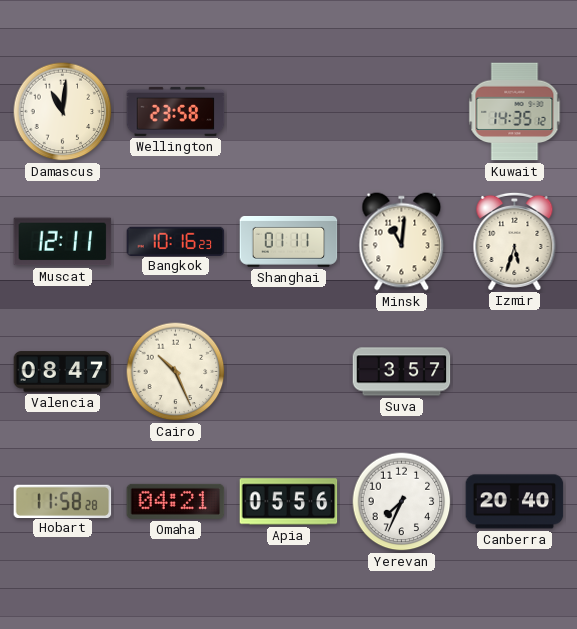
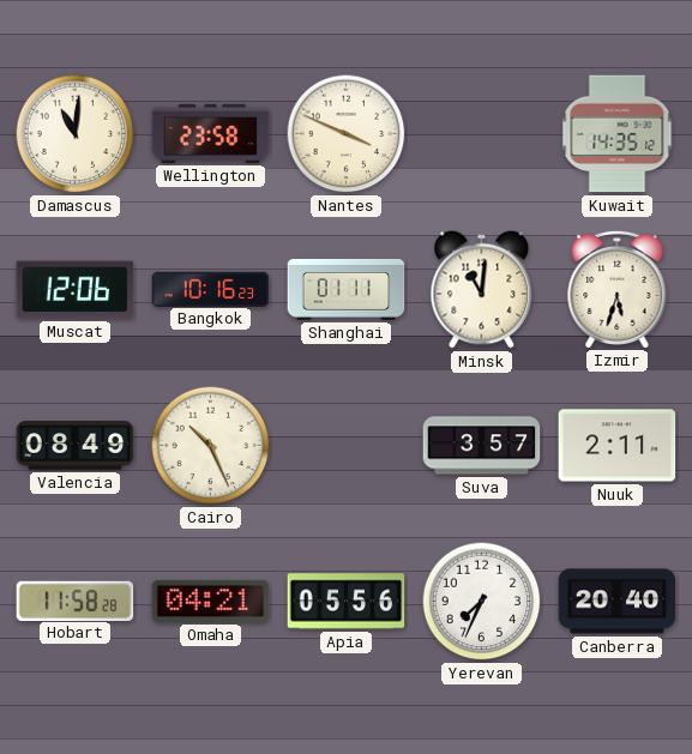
Nantes: none -> 3:49
Muscat: 12:11 -> 12:06
Valencia: 08:47 -> 08:49
Nuuk: none -> 2:11
